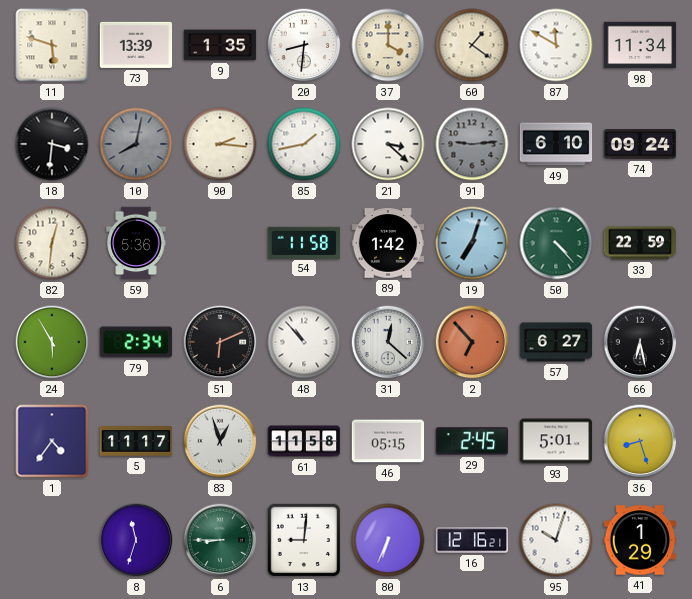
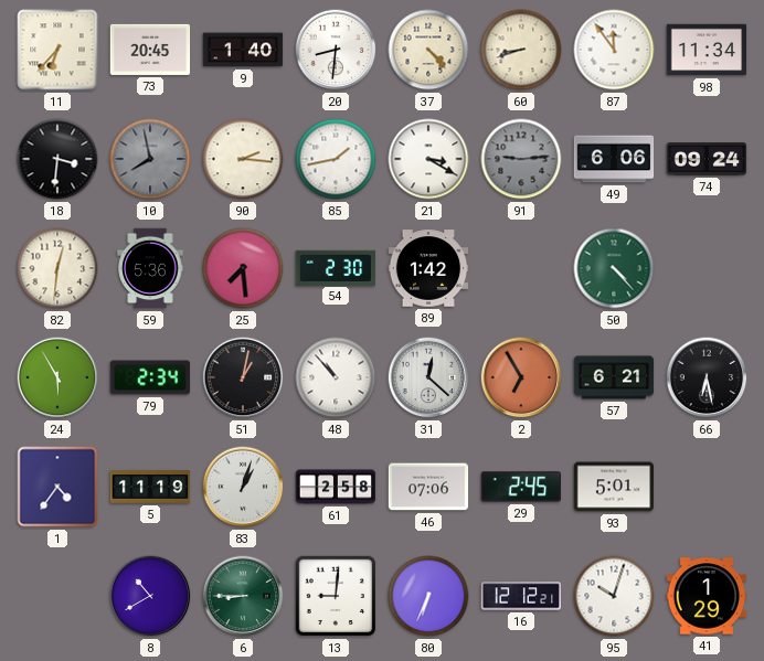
11: 5:48 -> 6:37
73: 13:39 -> 20:45
9: 1:35 -> 1:40
37: 4:00 -> 4:23
60: 1:21 -> 8:42
87: 11:50 -> 11:54
10: 8:02 -> 7:58
21: 3:22 -> 3:20
49: 6:10 -> 6:06
25: none -> 7:29
54: 11:58 -> 2:30
19: 7:03 -> none
33: 22:59 -> none
51: 6:11 -> 1:02
2: 6:53 -> 6:55
57: 6:27 -> 6:21
5: 11:17 -> 11:19
83: 12:57 -> 1:03
61: 11:58 -> 2:58
46: 05:15 -> 07:06
36: 8:27 -> none
8: 11:33 -> 10:40
16: 12:16 -> 12:12
